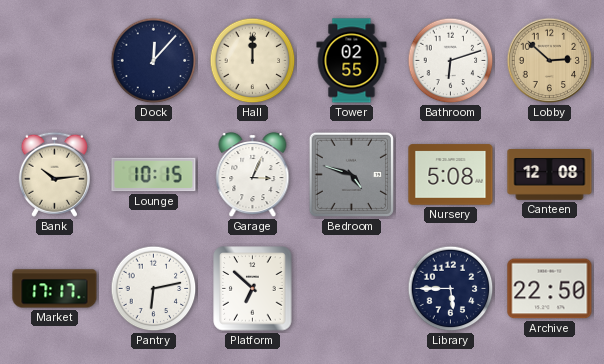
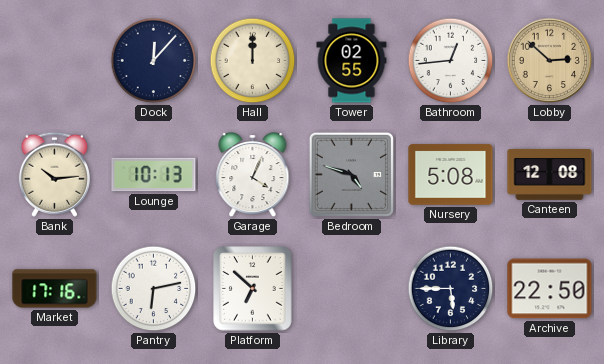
Bathroom: 6:12 -> 12:44
Lounge: 10:15 -> 10:13
Garage: 3:04 -> 4:04
Market: 17:17 -> 17:16
